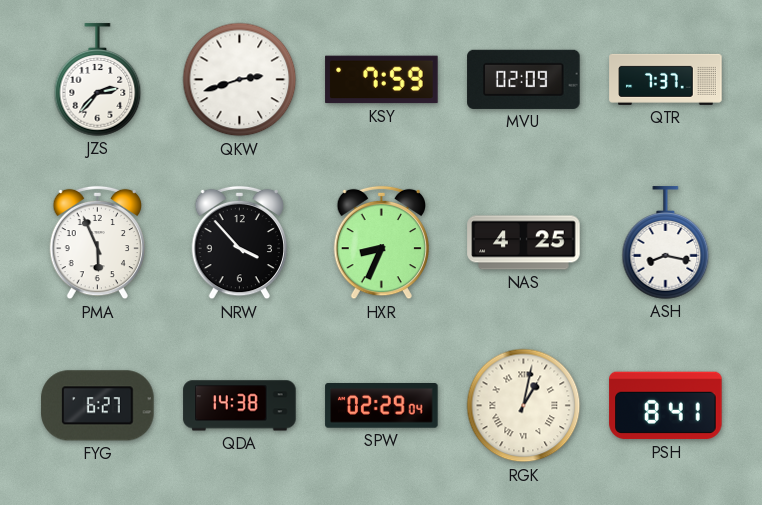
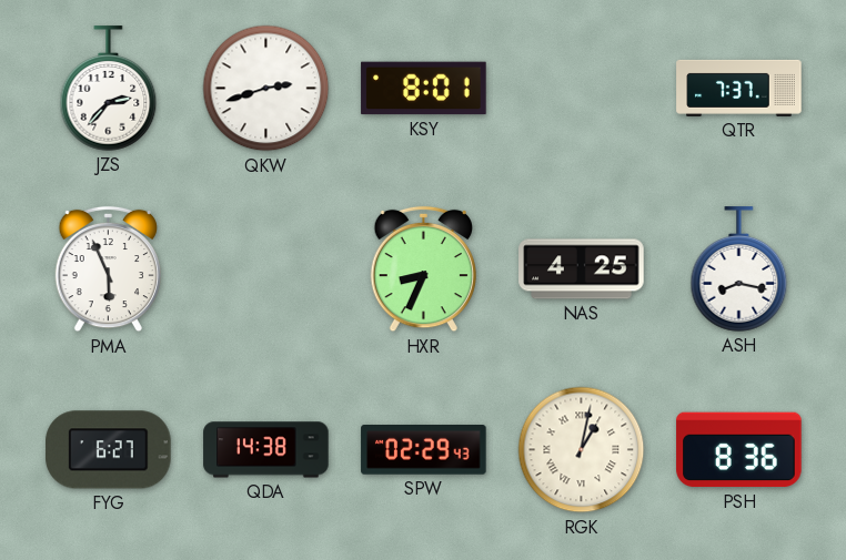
KSY: 7:59 -> 8:01
MVU: 02:09 -> none
NRW: 3:53 -> none
SPW: 02:29:04 -> 02:29:43
PSH: 8:41 -> 8:36
